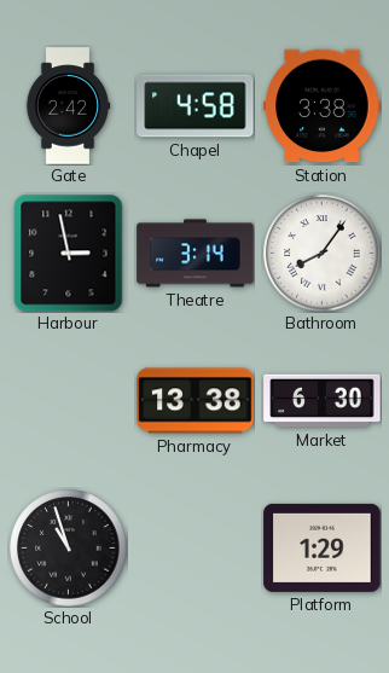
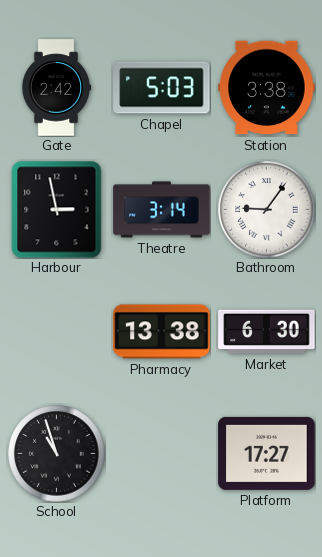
Chapel: 4:58 -> 5:03
Bathroom: 8:06 -> 9:06
Platform: 1:29 -> 17:27
